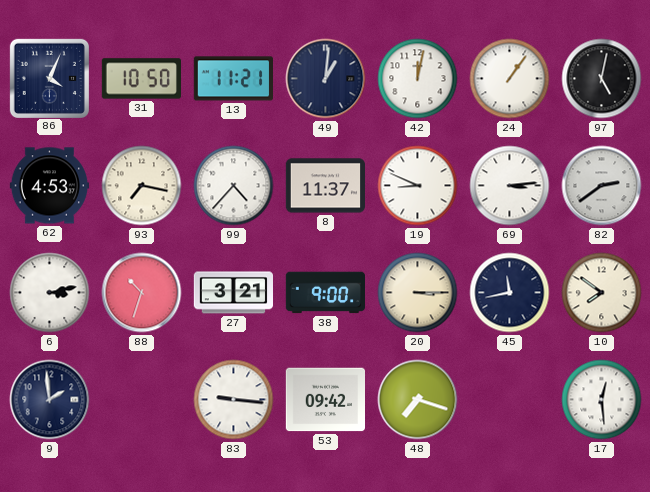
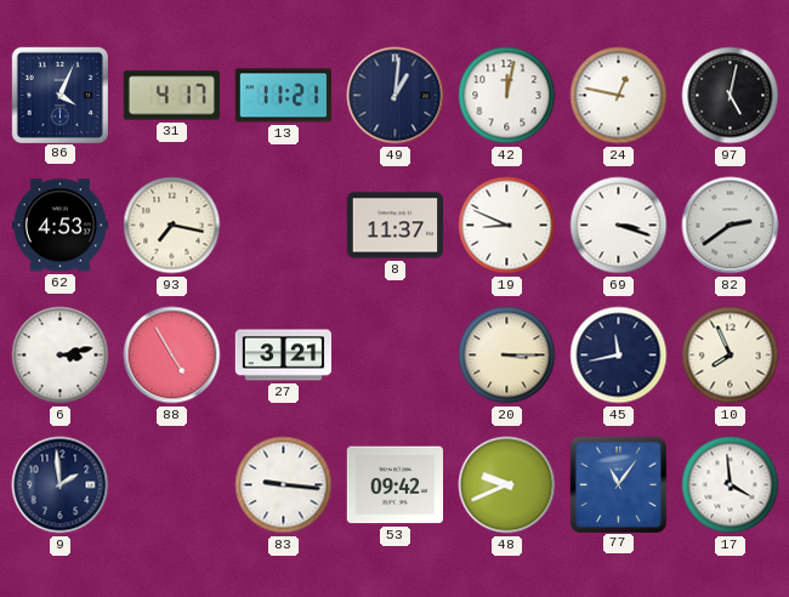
31: 10:50 -> 4:17
24: 1:06 -> 12:47
99: 4:37 -> none
69: 3:14 -> 3:18
88: 10:33 -> 4:55
38: 9:00 -> none
10: 7:51 -> 7:56
48: 7:18 -> 9:41
77: none -> 11:06
17: 12:29 -> 3:59
